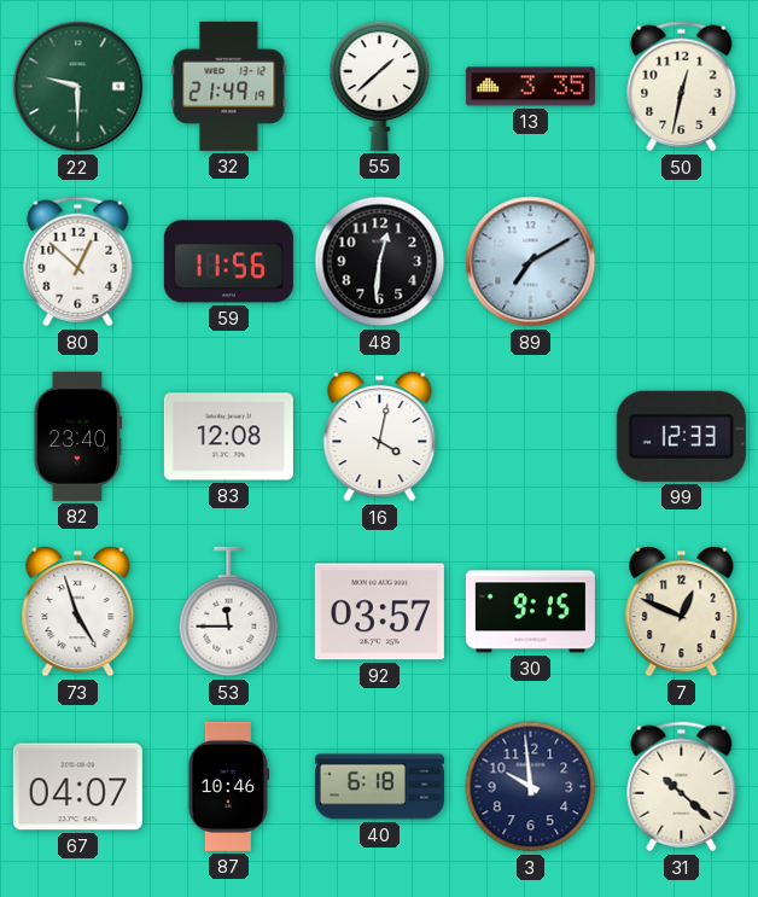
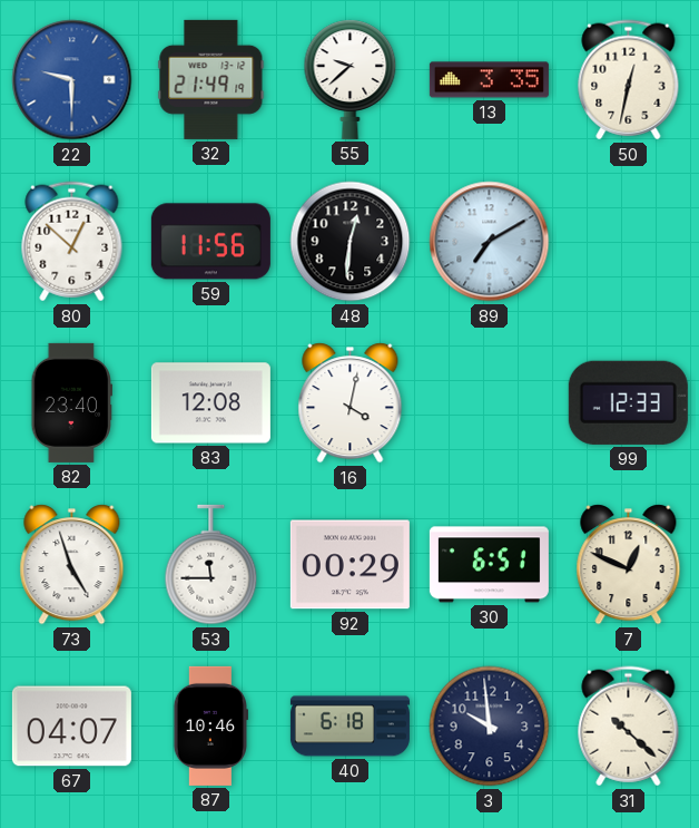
22 dial: green -> blue
55: 1:38 -> 9:38
92: 03:57 -> 00:29
30: 9:15 -> 6:51
